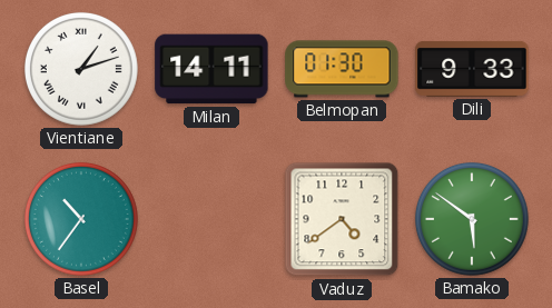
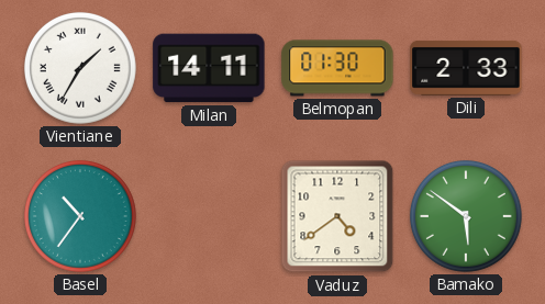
Vientiane: 1:12 -> 1:35
Dili: 9:33 -> 2:33
